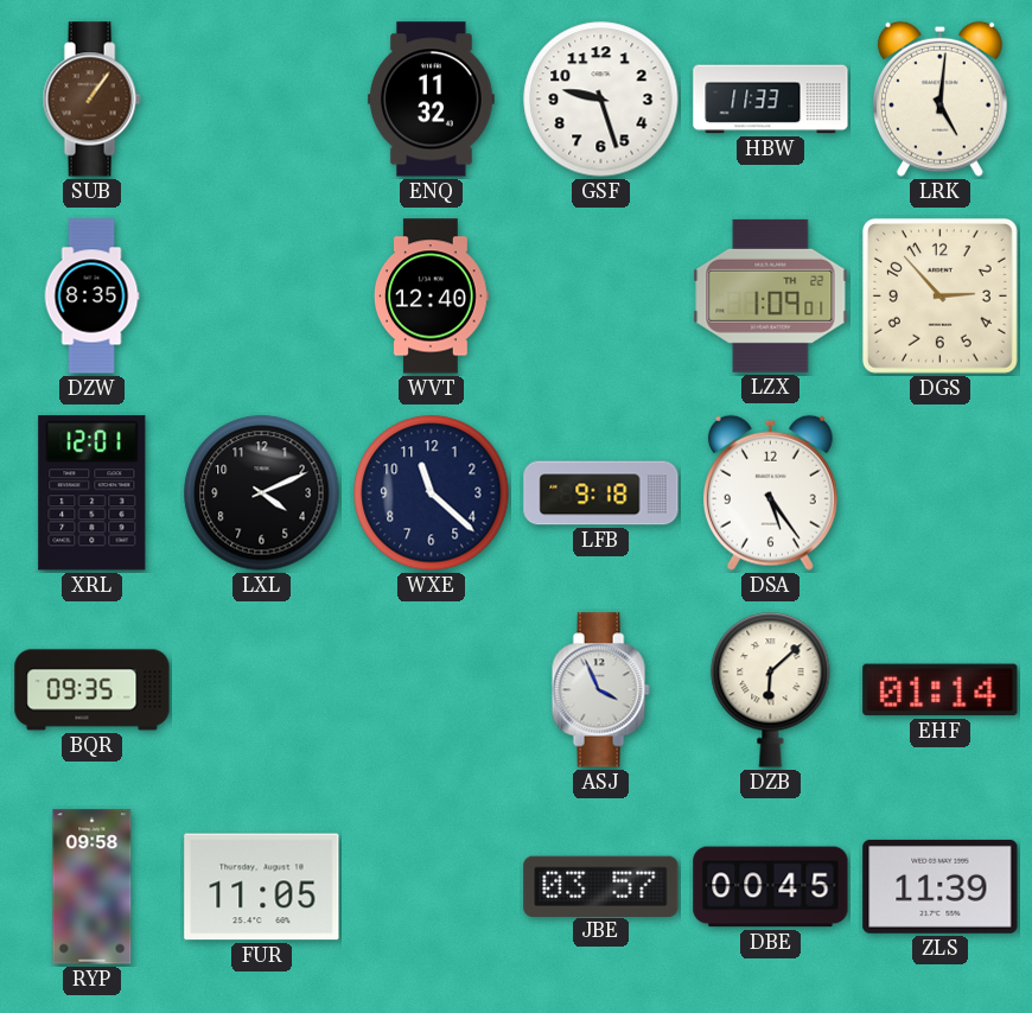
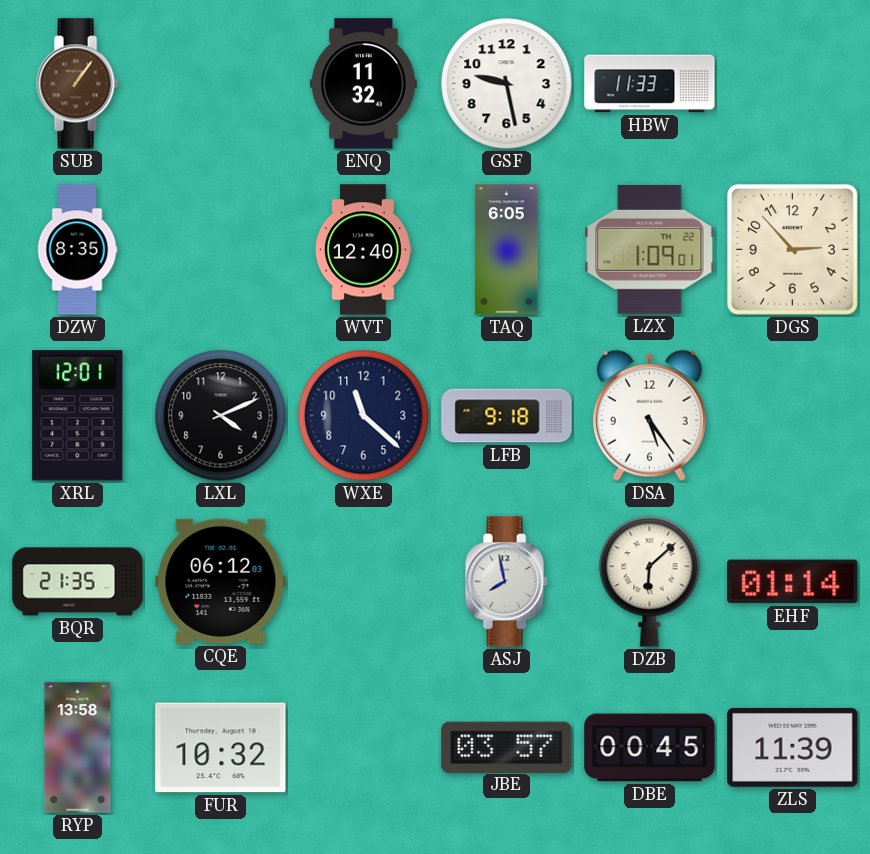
GSF: 9:27 -> 9:28
LRK: 5:01 -> none
TAQ: none -> 6:05
BQR: 09:35 -> 21:35
CQE: none -> 06:12
ASJ: 3:56 -> 7:58
RYP: 09:58 -> 13:58
FUR: 11:05 -> 10:32
